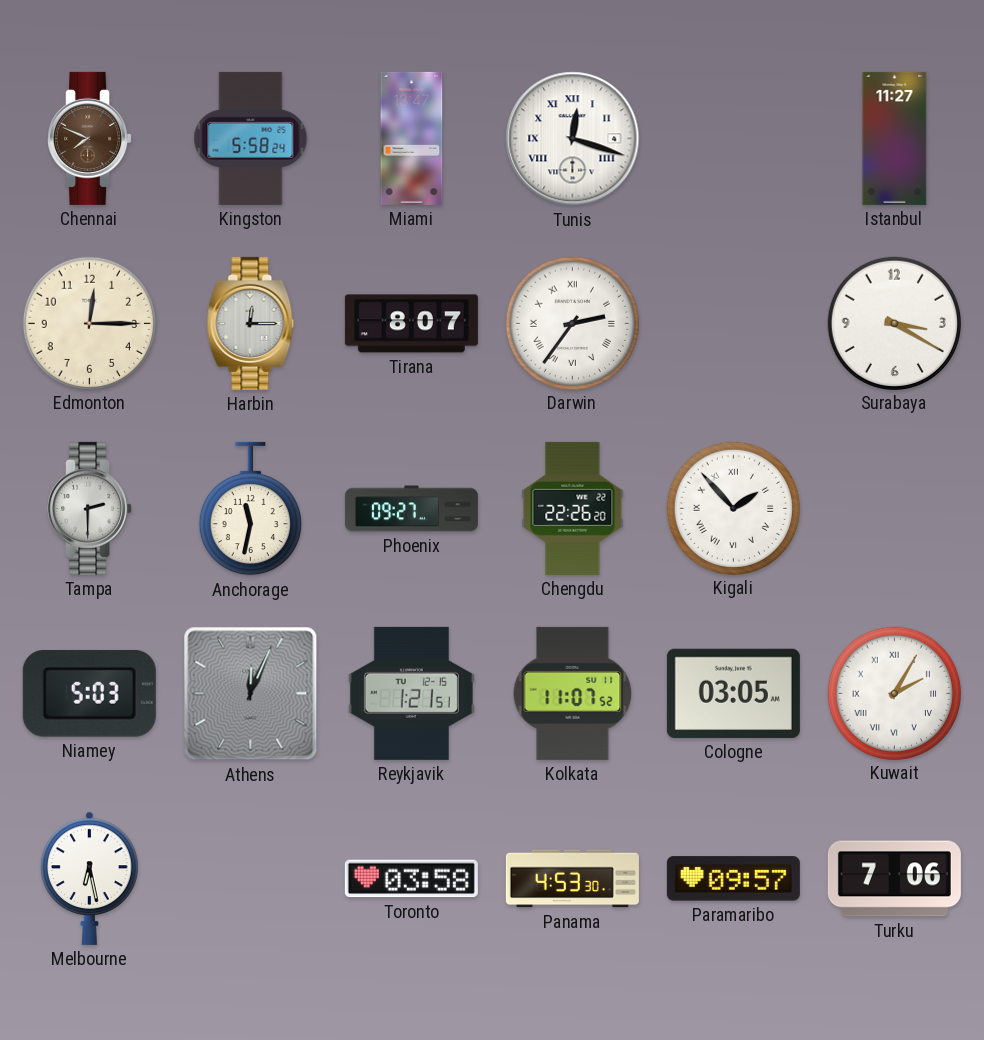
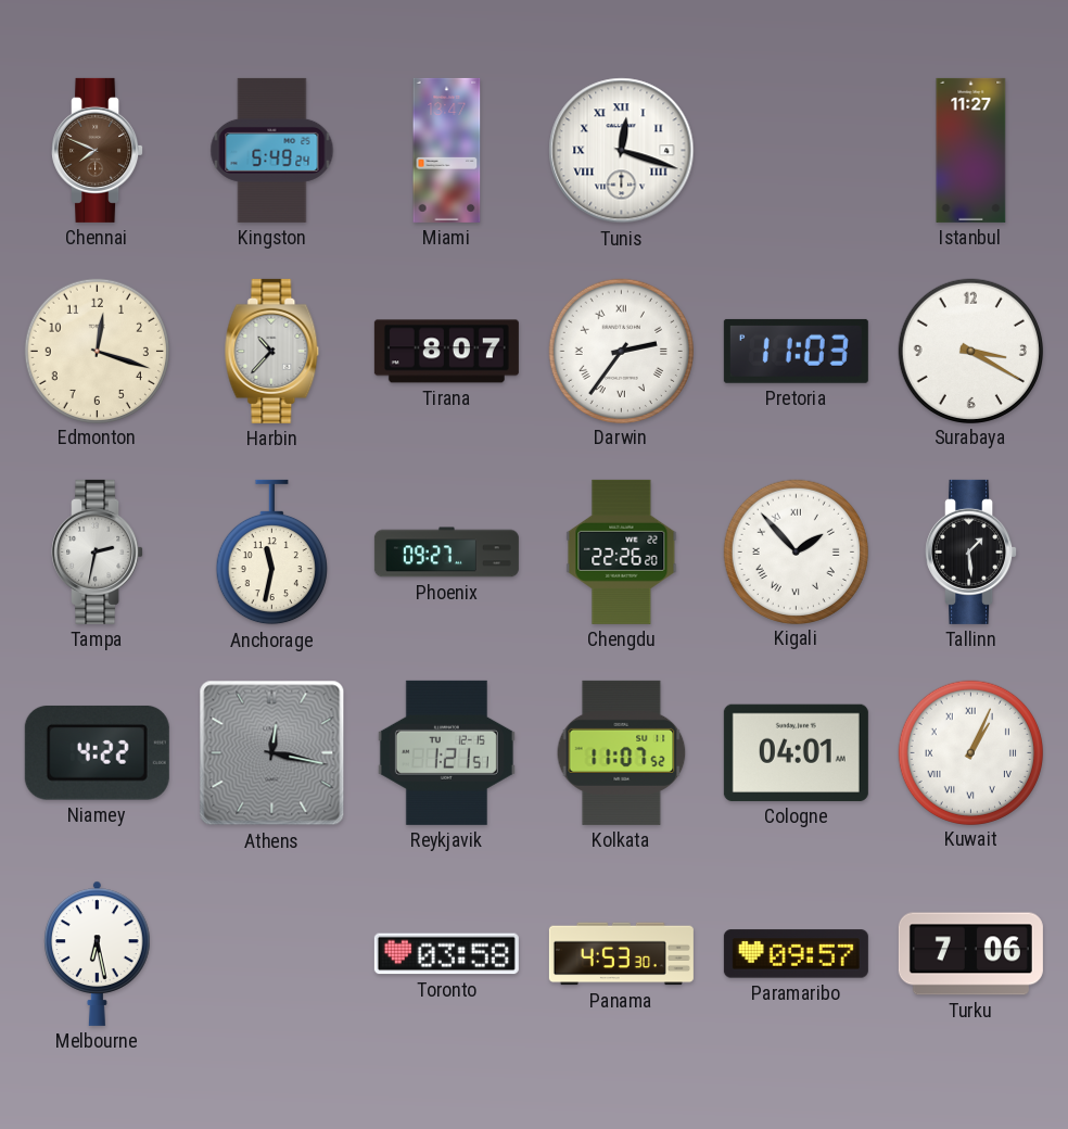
Kingston: 5:58 -> 5:49
Edmonton: 12:15 -> 12:18
Harbin: 12:15 -> 10:37
Pretoria: none -> 11:03
Tampa: 2:30 -> 2:32
Tallinn: none -> 1:29
Niamey: 5:03 -> 4:22
Athens: 12:04 -> 12:17
Cologne: 03:05 -> 04:01
Kuwait: 2:05 -> 1:04
